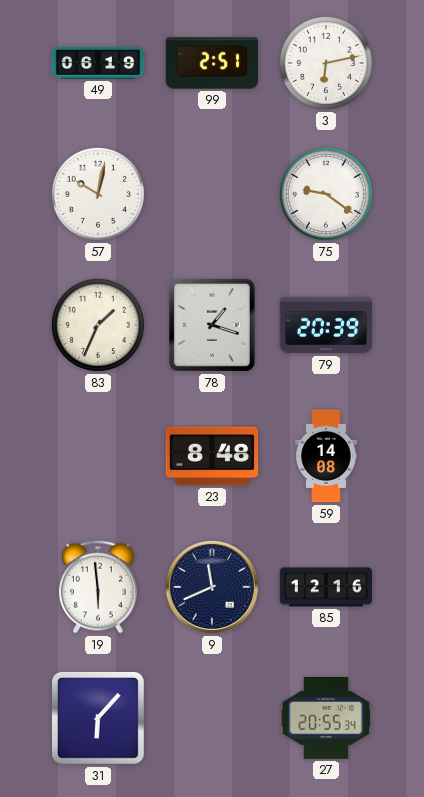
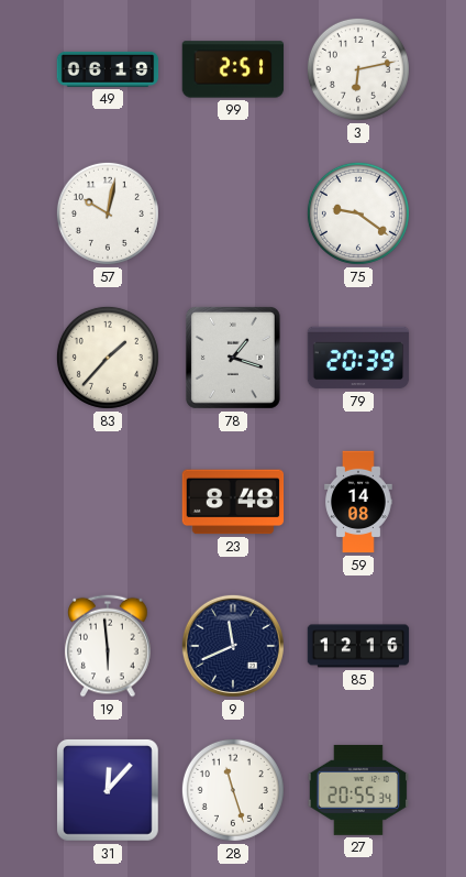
83: 1:34 -> 1:37
31: 6:07 -> 12:07
28: none -> 11:27
